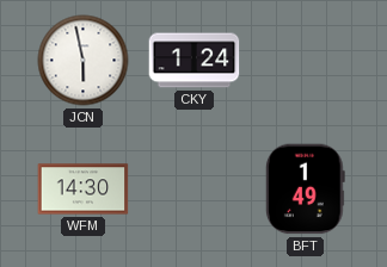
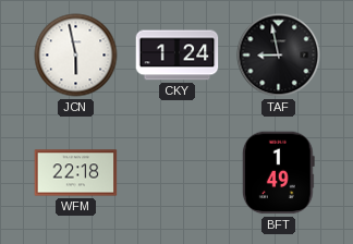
TAF: none -> 8:58
WFM: 14:30 -> 22:18
